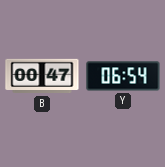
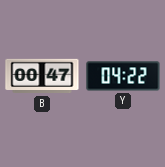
Y: 06:54 -> 04:22
